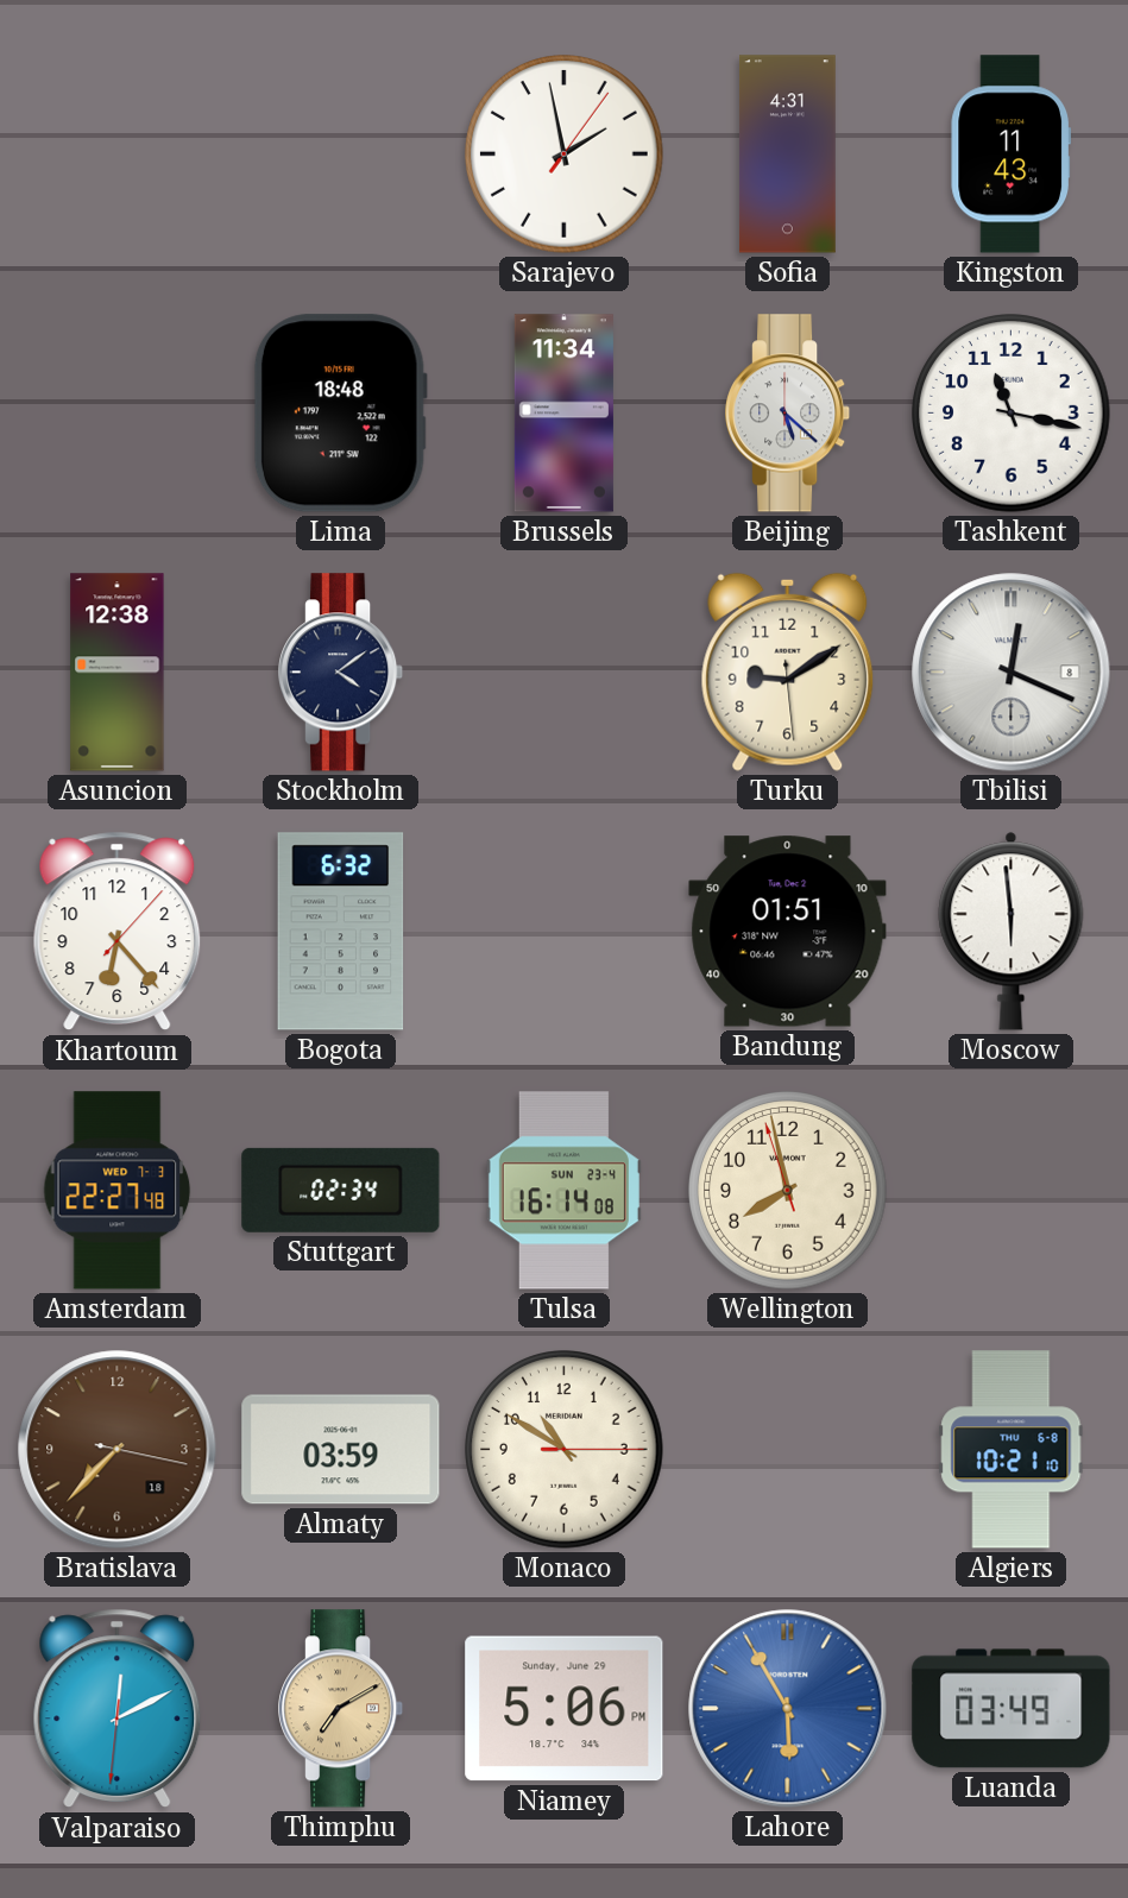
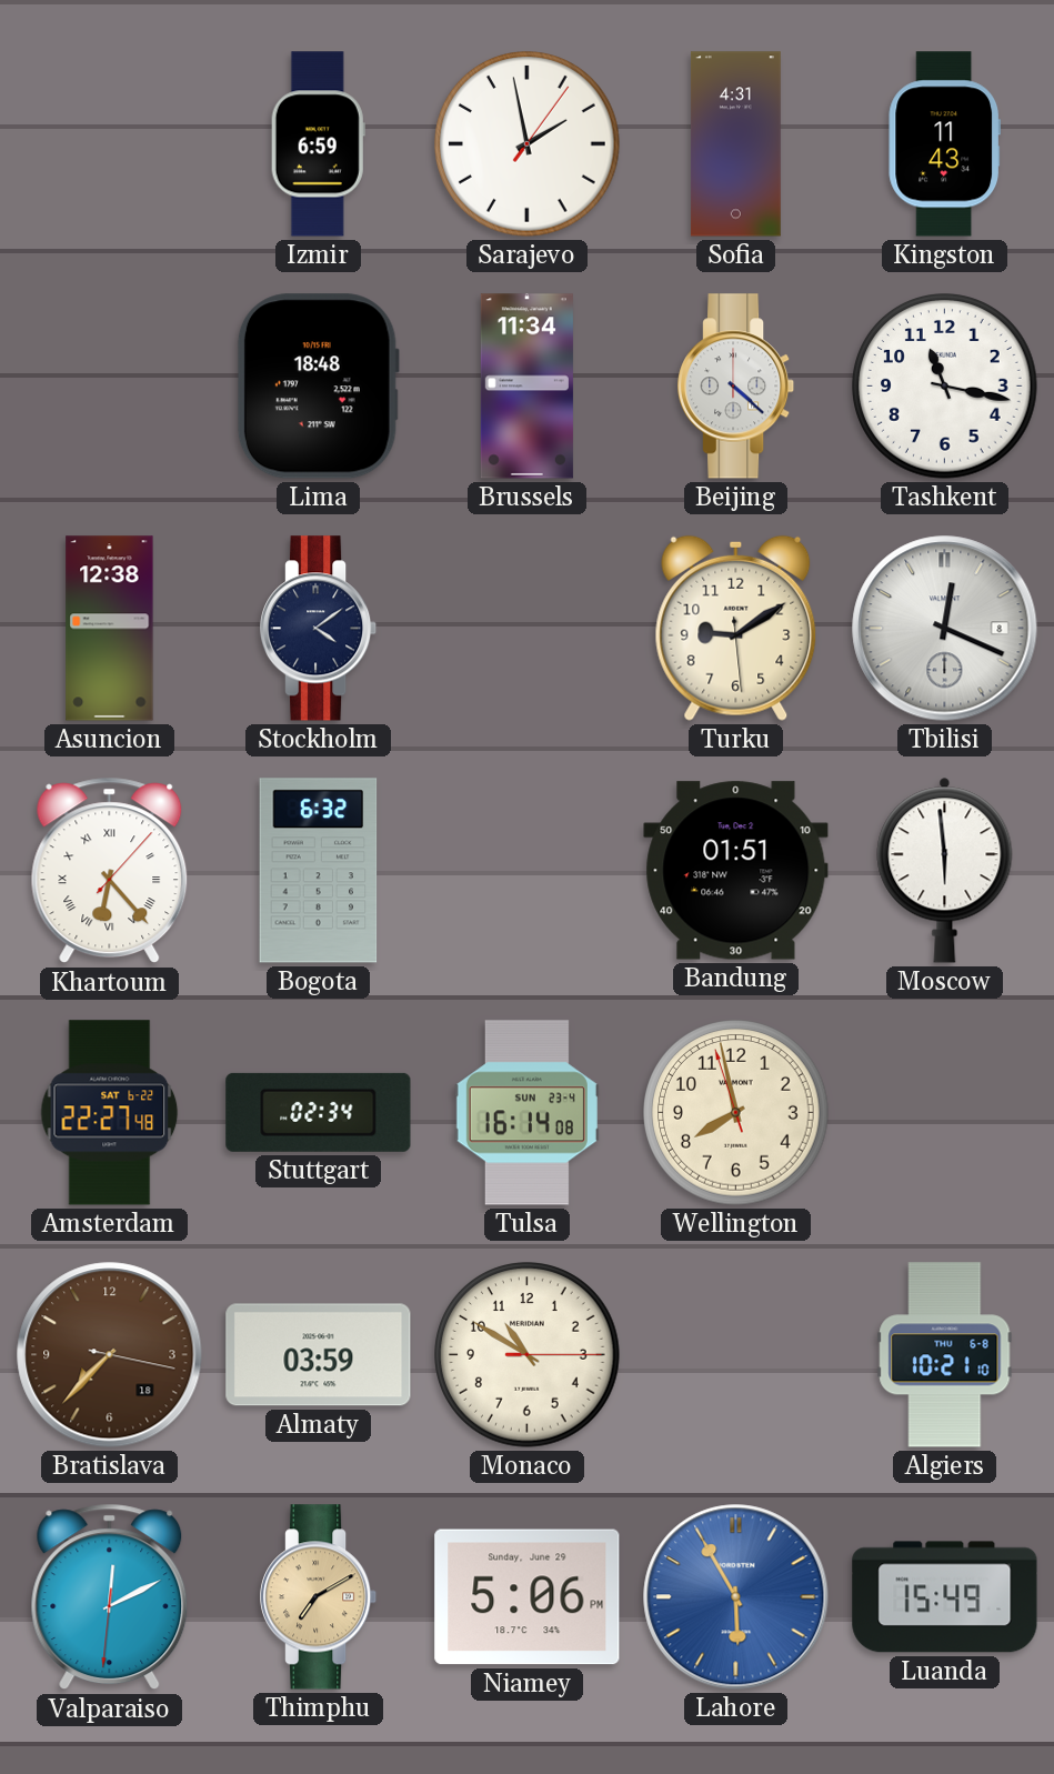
Izmir: none -> 6:59
Beijing: 5:22 -> 4:22
Khartoum numerals: Arabic -> Roman
Amsterdam date: WED 7-3 -> SAT 6-22
Luanda: 03:49 -> 15:49
